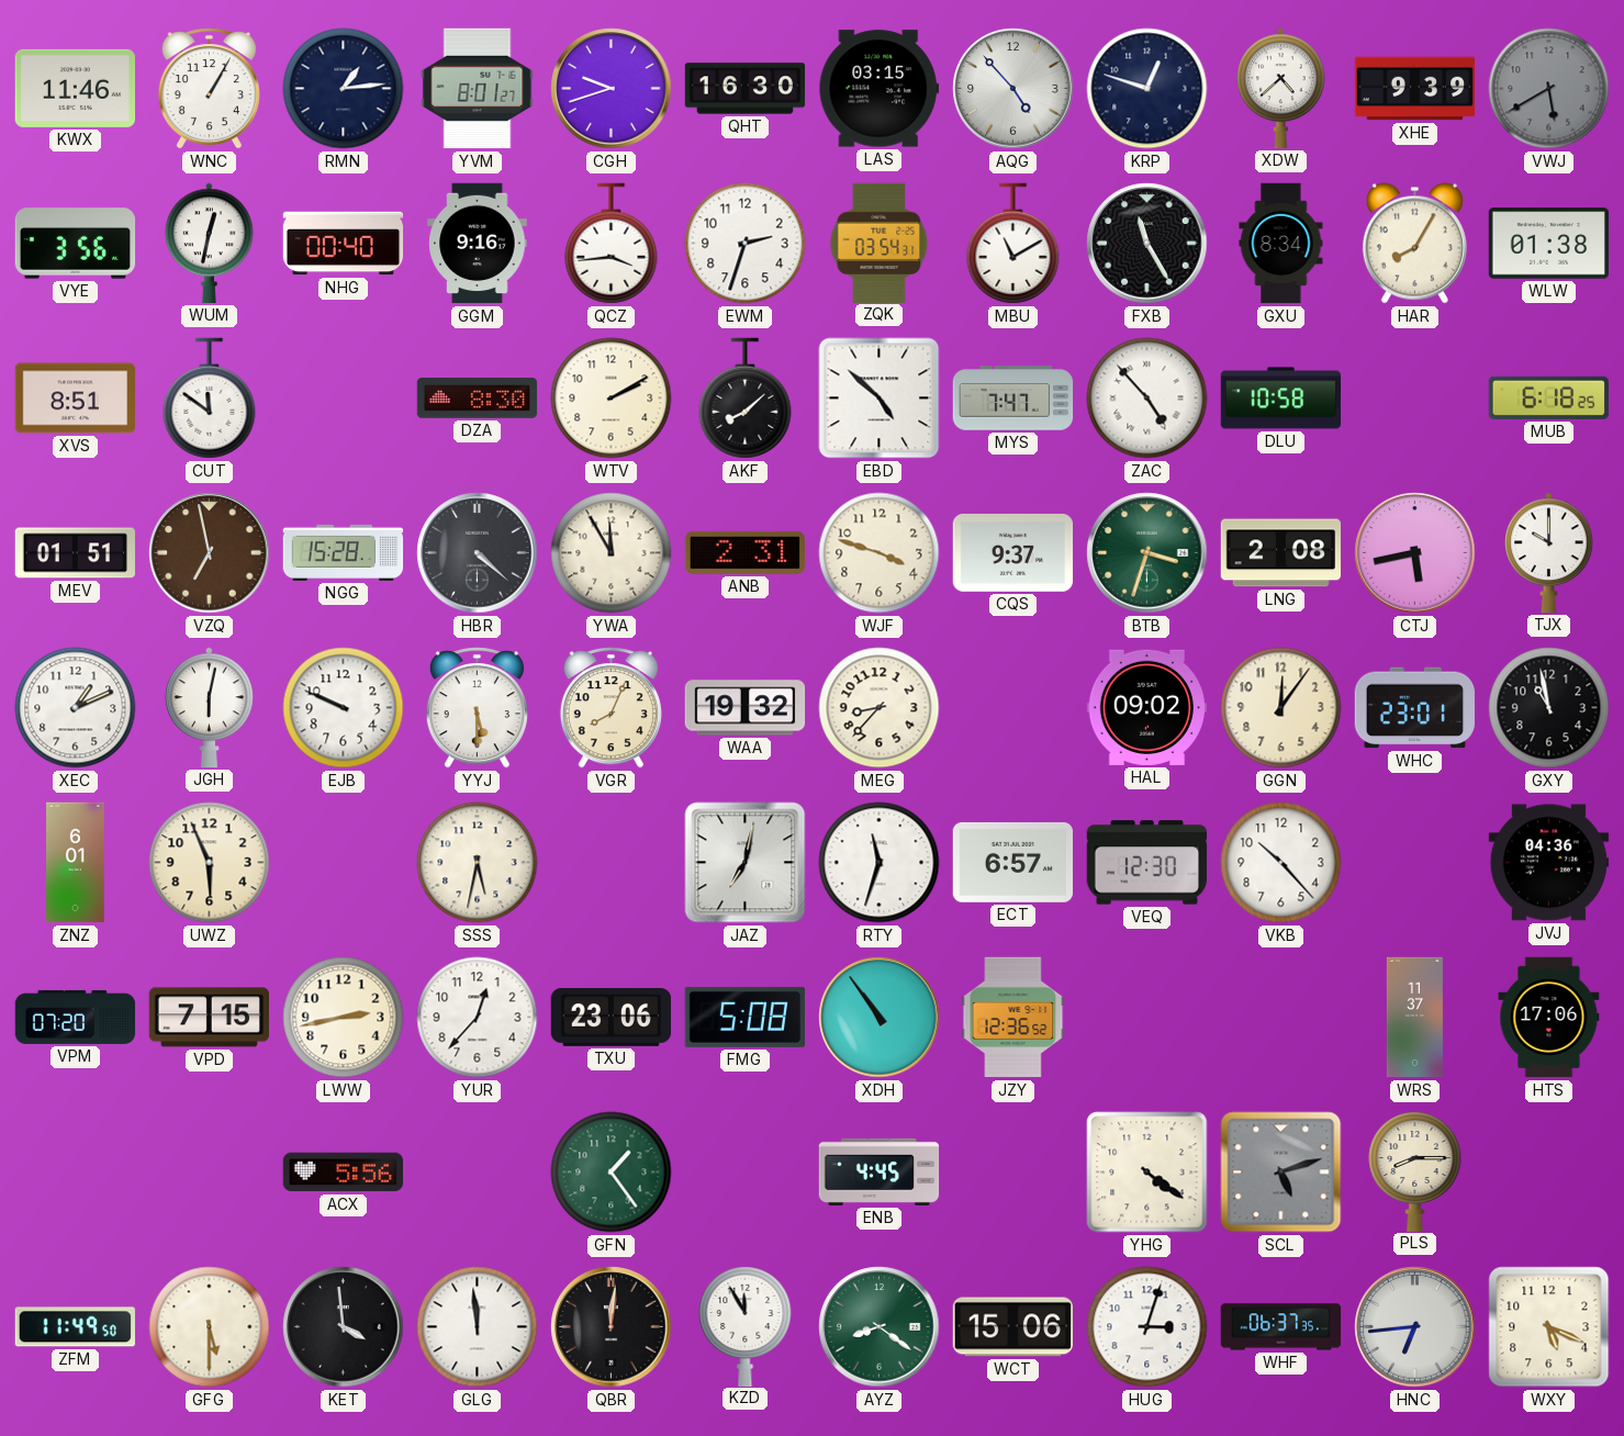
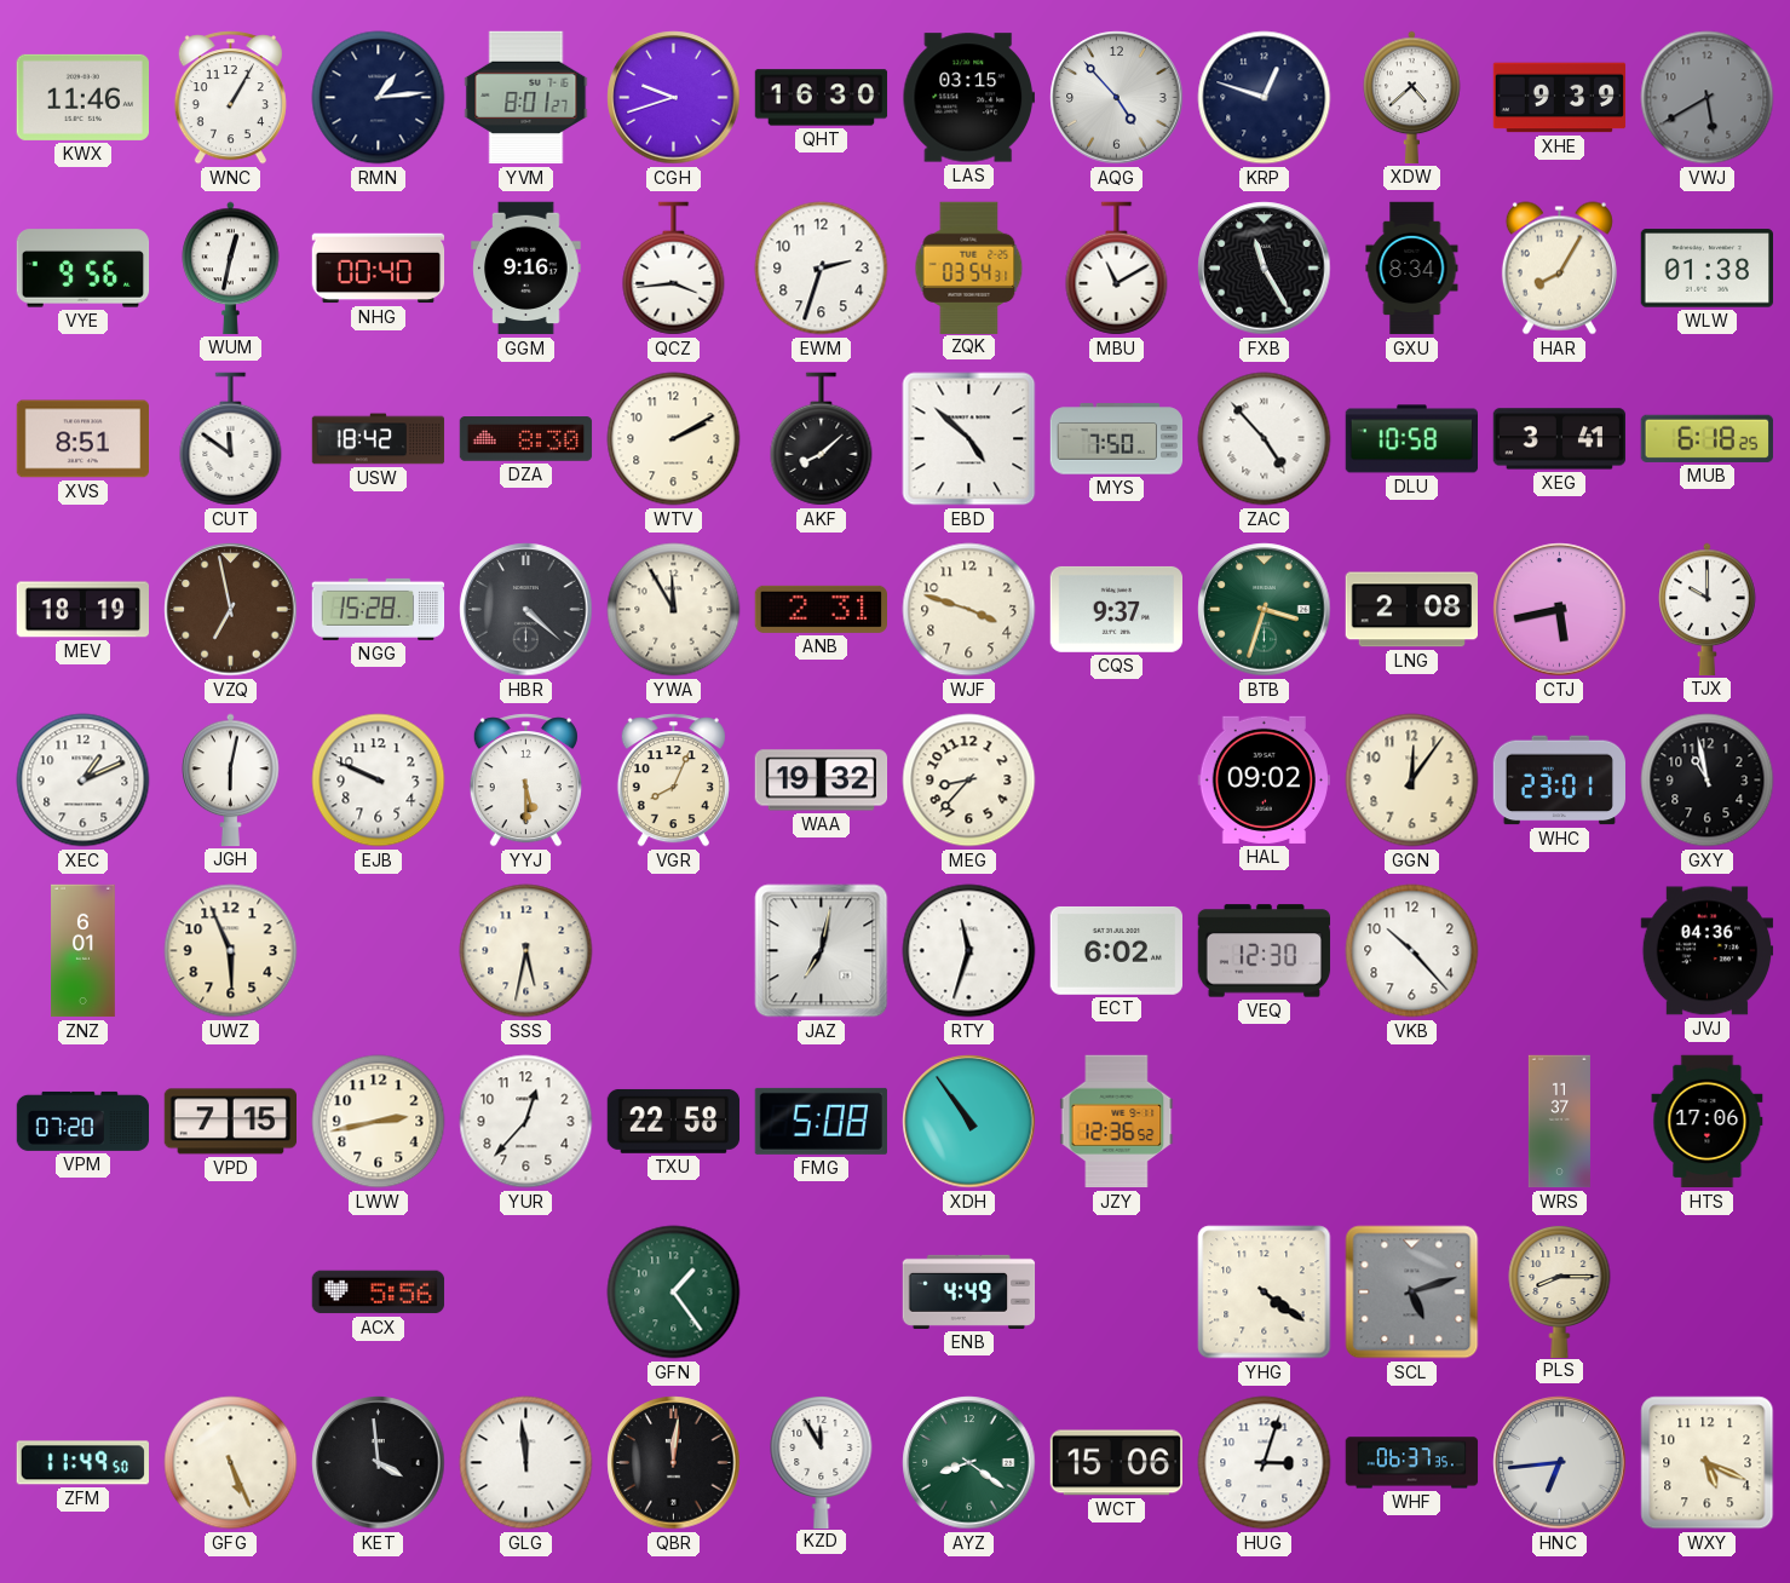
VYE: 3:56 -> 9:56
USW: none -> 18:42
MYS: 7:47 -> 7:50
XEG: none -> 3:41
MEV: 01:51 -> 18:19
ECT: 6:57 -> 6:02
TXU: 23:06 -> 22:58
ENB: 4:45 -> 4:49
GFG: 5:30 -> 5:26
